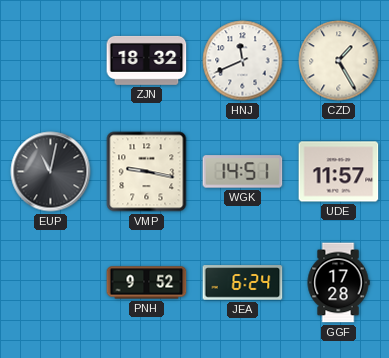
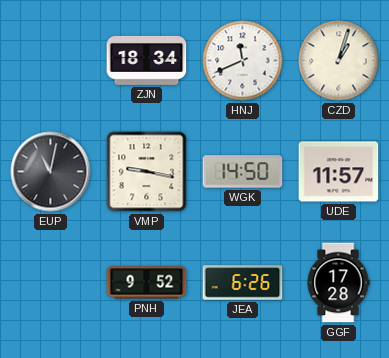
ZJN: 18:32 -> 18:34
CZD: 1:25 -> 1:03
WGK: 14:51 -> 14:50
JEA: 6:24 -> 6:26
